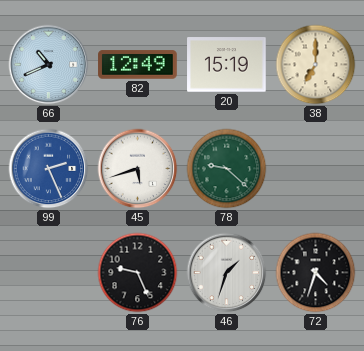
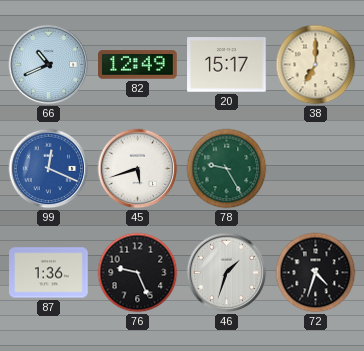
20: 15:19 -> 15:17
99: 2:26 -> 12:19
78: 9:22 -> 9:25
87: none -> 1:36
